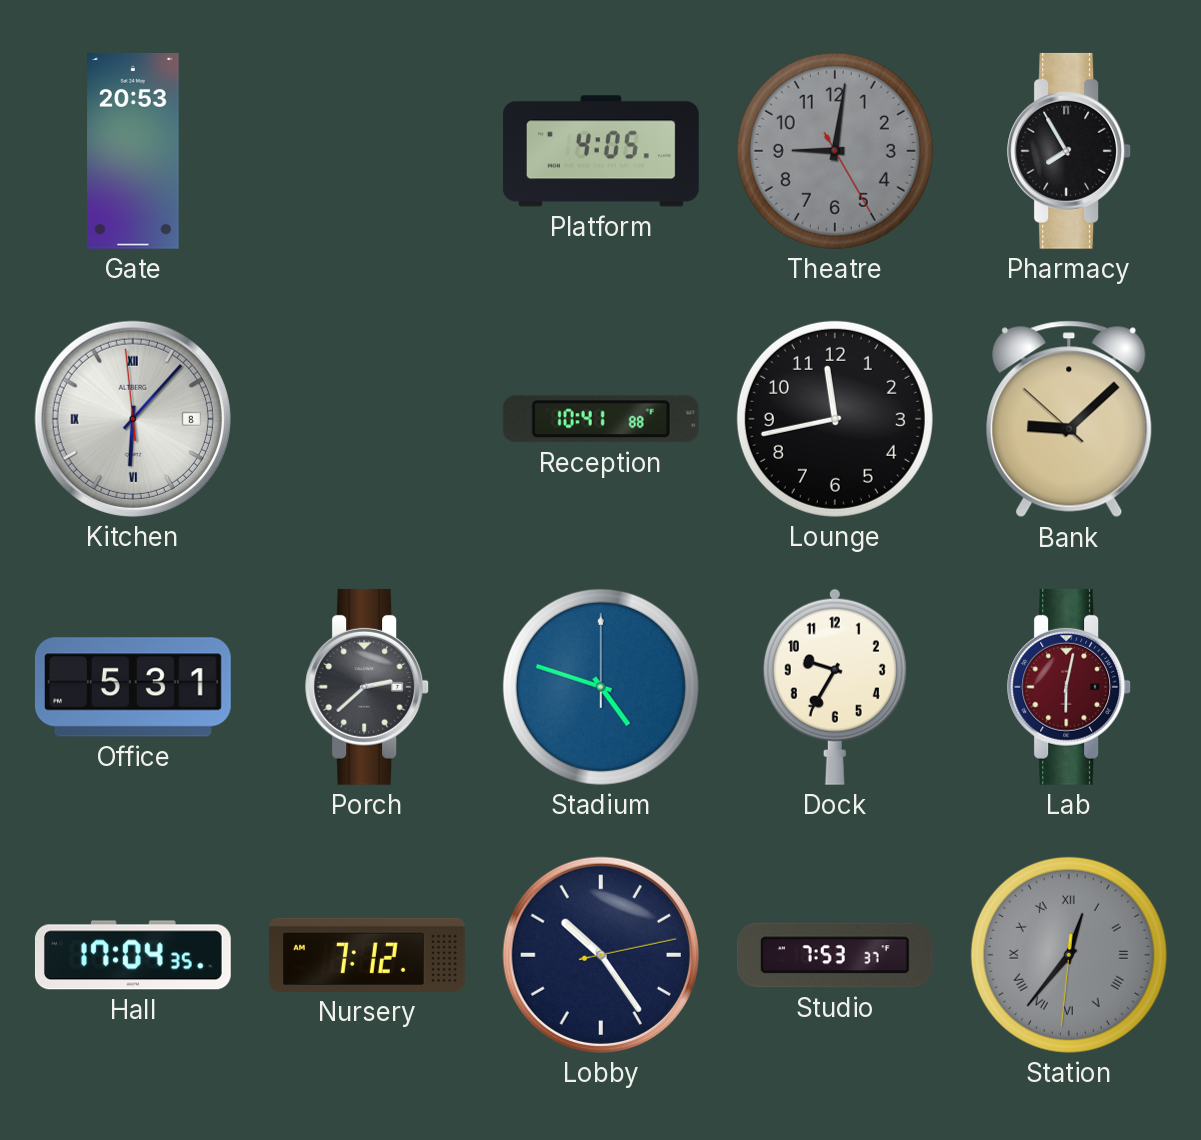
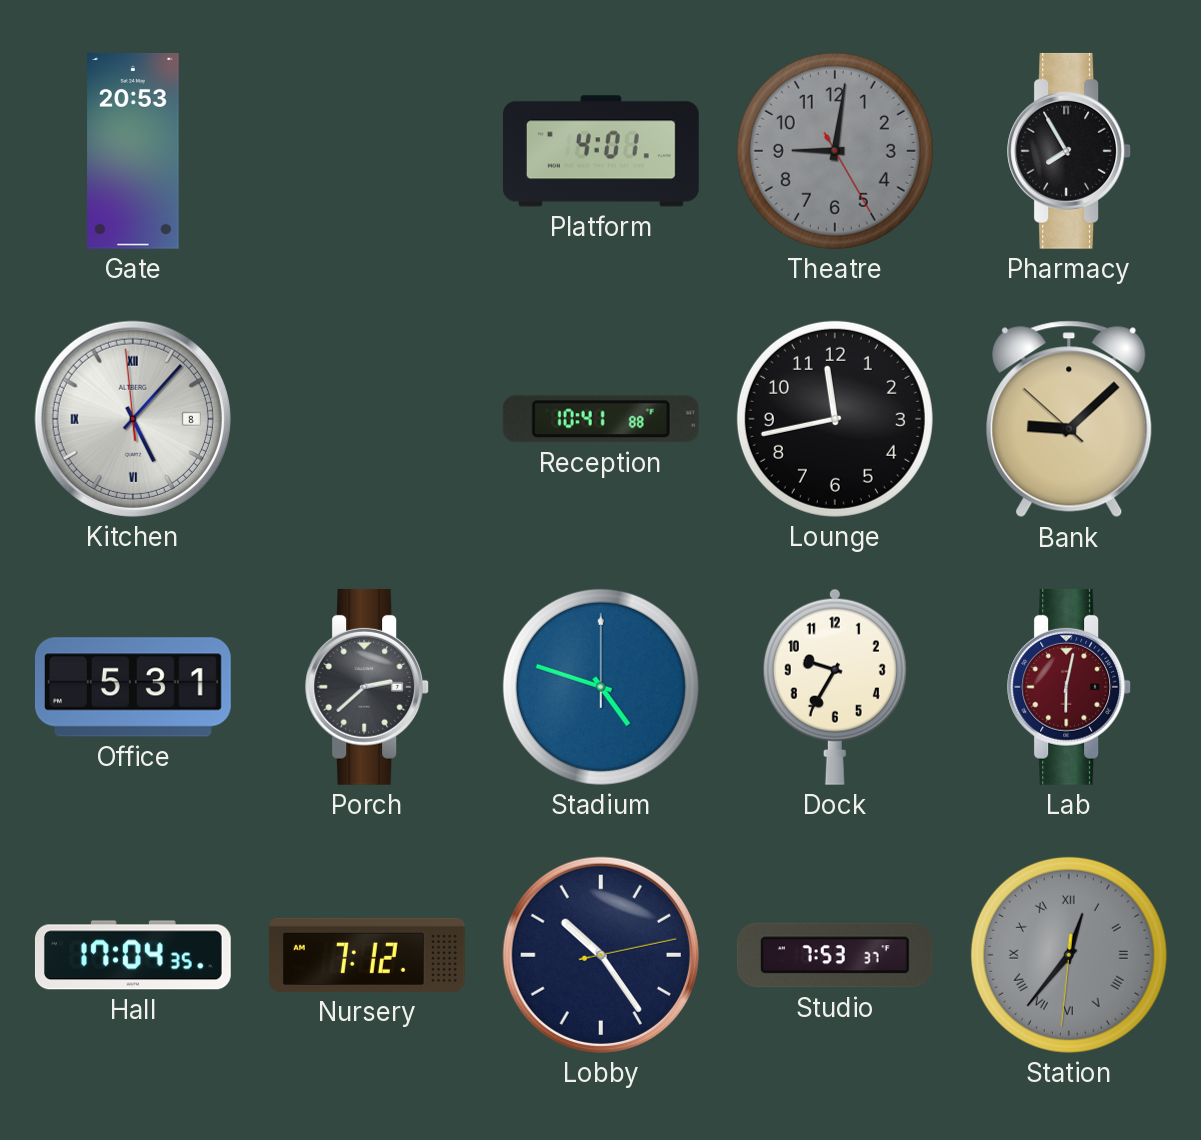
Platform: 4:05 -> 4:01
Kitchen: 6:06 -> 5:06
